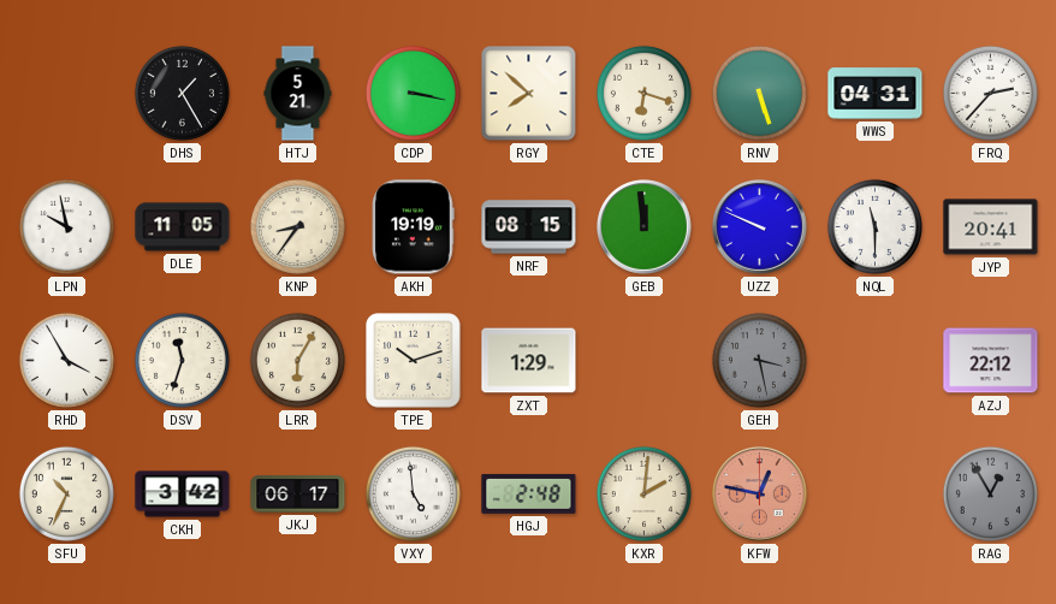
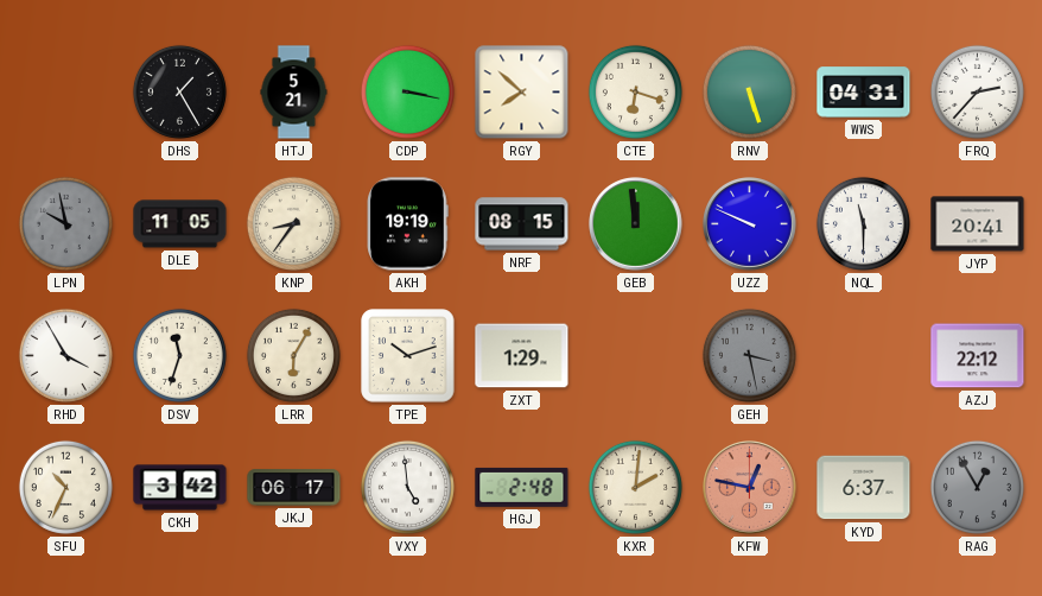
LPN dial: white -> grey
KYD: none -> 6:37
